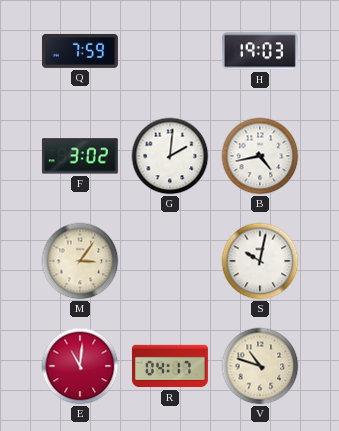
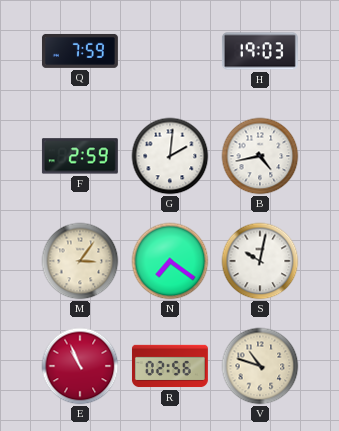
F: 3:02 -> 2:59
N: none -> 7:21
E: 11:01 -> 10:56
R: 04:17 -> 02:56
